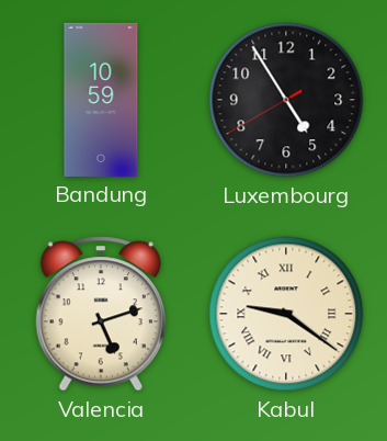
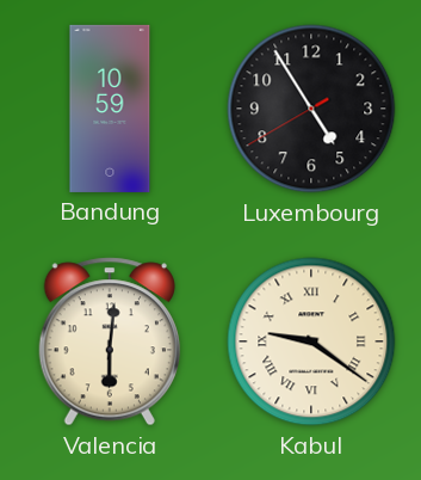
Valencia: 5:12 -> 6:01
